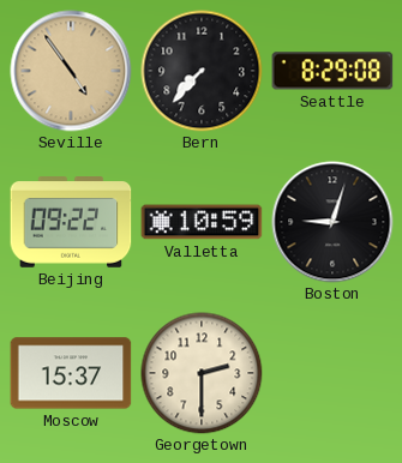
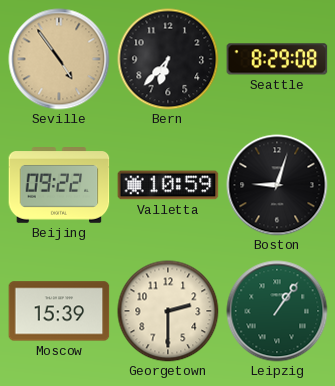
Bern: 7:37 -> 6:37
Moscow: 15:37 -> 15:39
Leipzig: none -> 1:06
